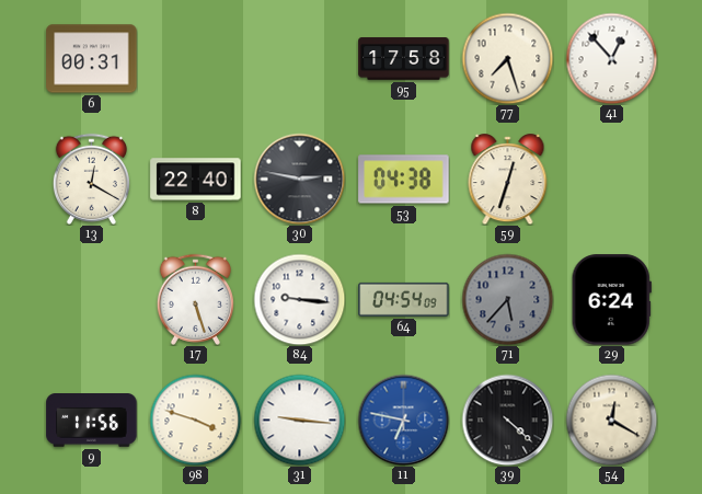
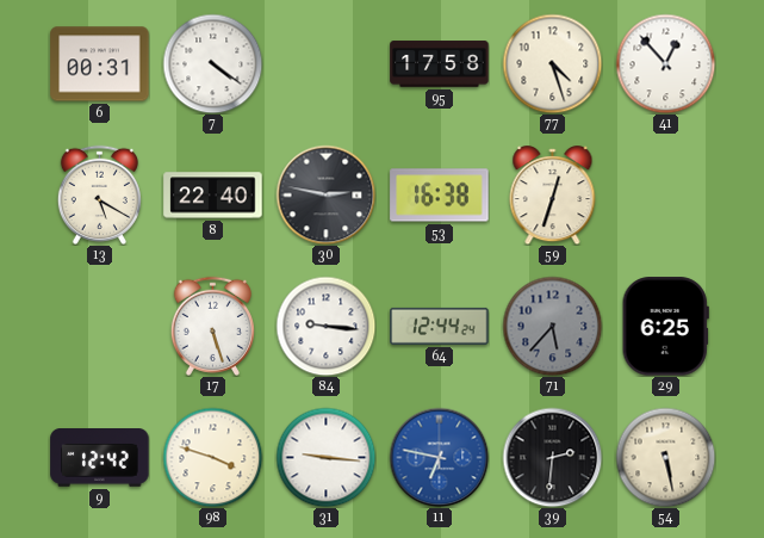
7: none -> 4:21
77: 7:27 -> 4:27
13: 12:20 -> 5:20
53: 04:38 -> 16:38
64: 04:54 -> 12:44
29: 6:24 -> 6:25
9: 11:56 -> 12:42
39: 4:22 -> 2:31
54: 12:20 -> 5:28
